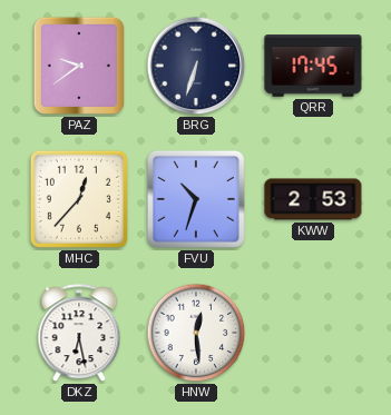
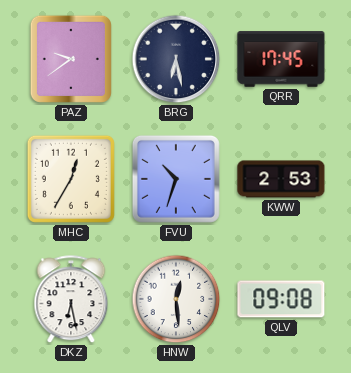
BRG: 6:33 -> 6:28
MHC: 12:37 -> 12:35
QLV: none -> 09:08
